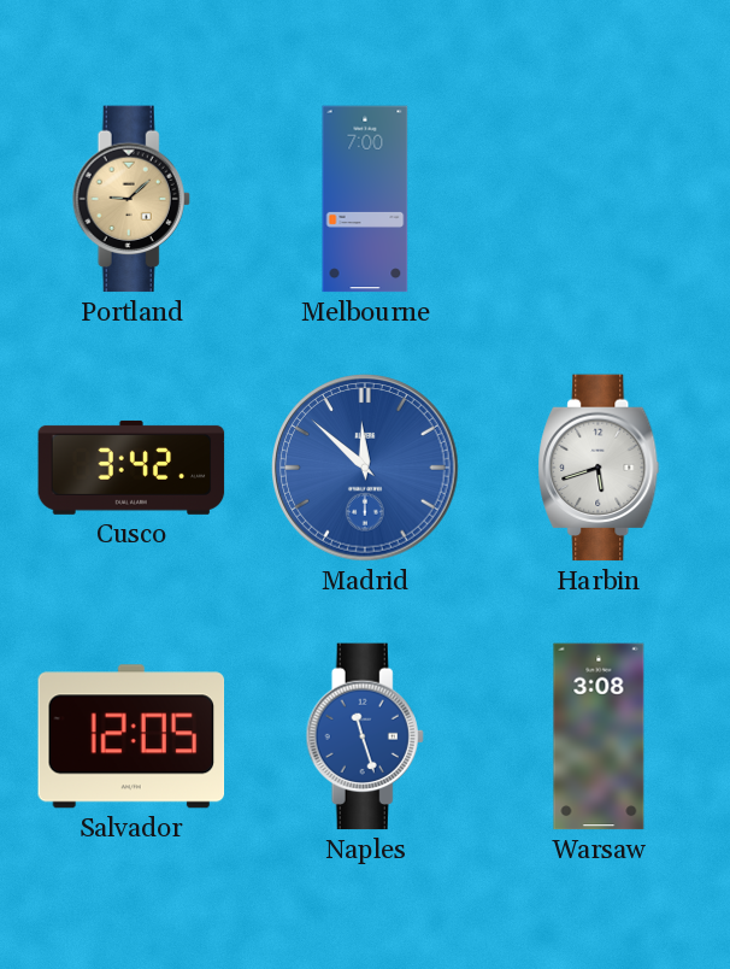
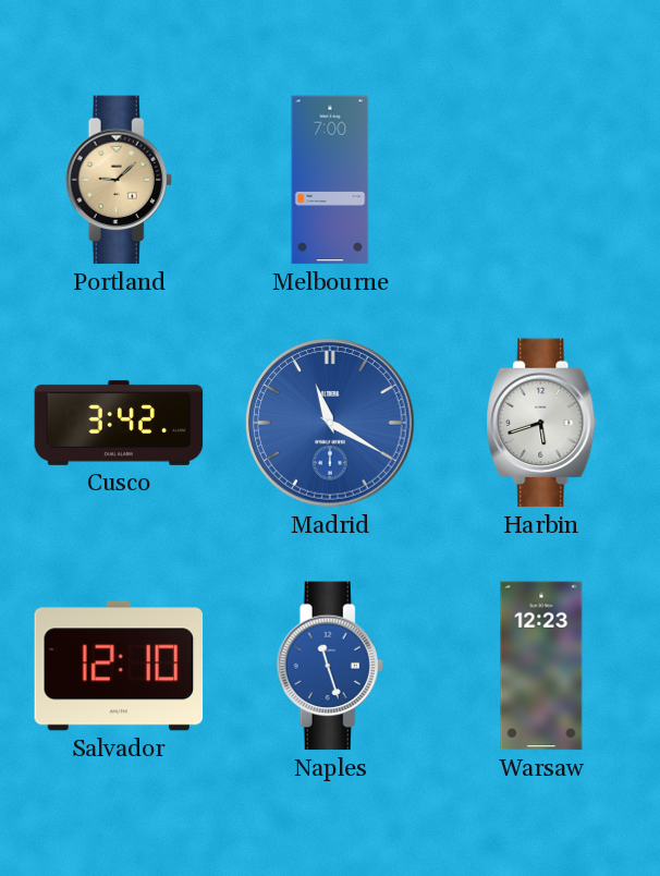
Madrid: 11:52 -> 11:20
Salvador: 12:05 -> 12:10
Warsaw: 3:08 -> 12:23
